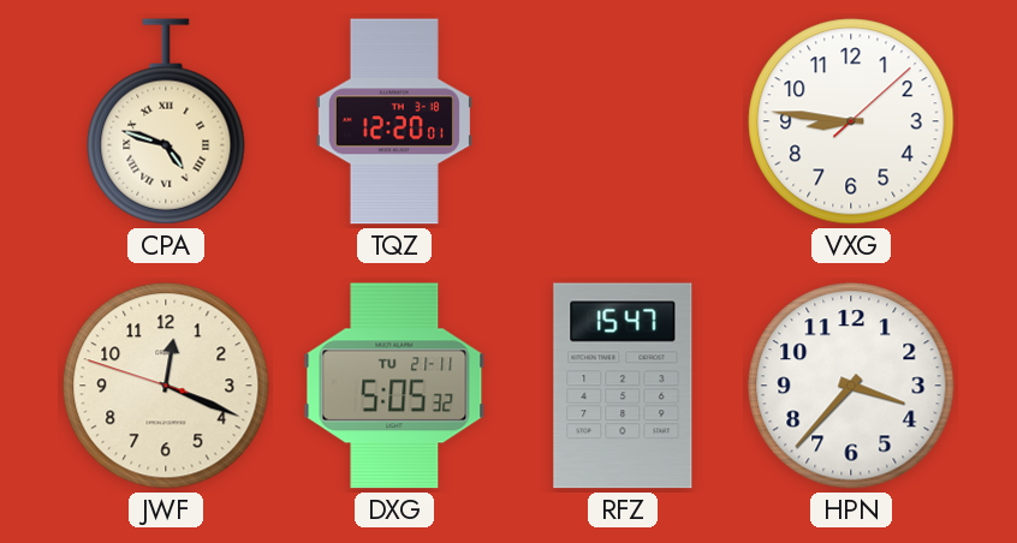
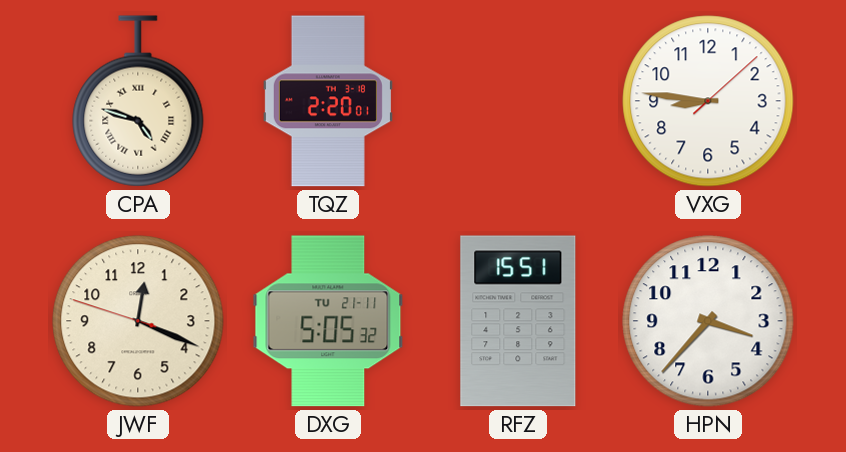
TQZ: 12:20 -> 2:20
RFZ: 15:47 -> 15:51
